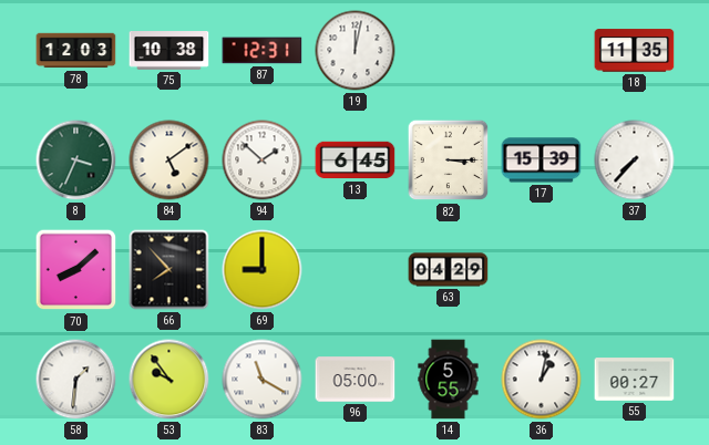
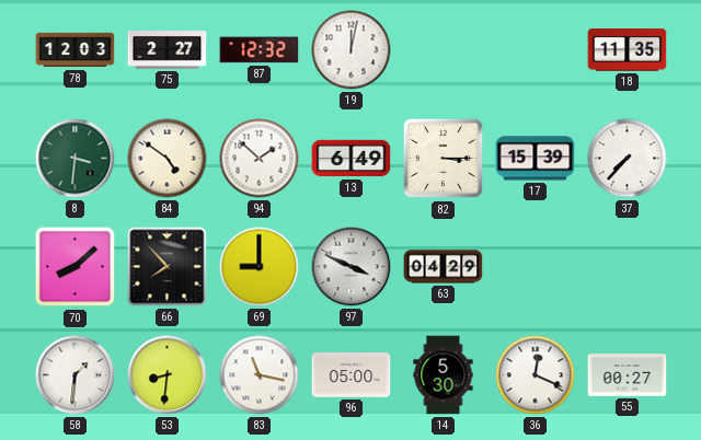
75: 10:38 -> 2:27
87: 12:31 -> 12:32
8: 3:34 -> 3:31
84: 5:09 -> 4:51
13: 6:45 -> 6:49
97: none -> 3:49
53: 9:54 -> 8:31
83: 11:20 -> 11:17
14: 5:55 -> 5:30
36: 1:02 -> 12:19
